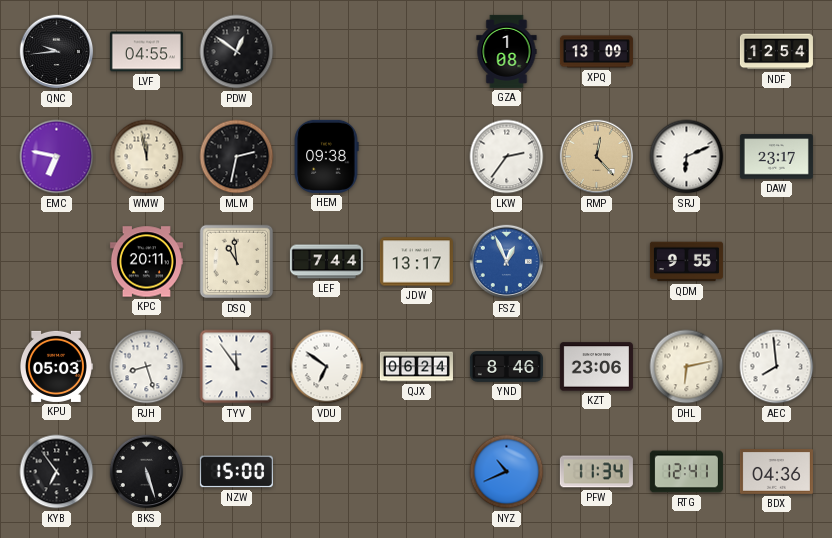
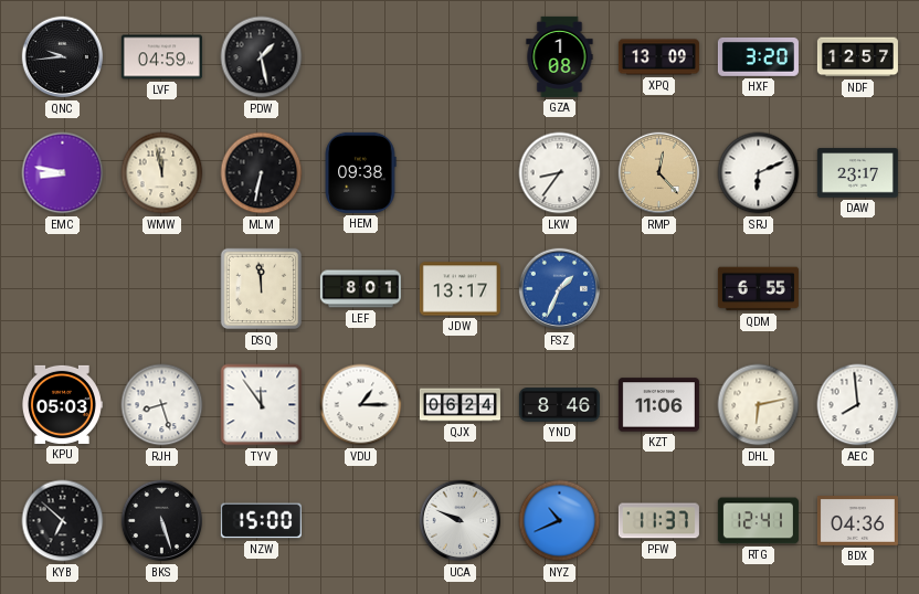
LVF: 04:55 -> 04:59
PDW: 12:51 -> 1:28
HXF: none -> 3:20
NDF: 12:54 -> 12:57
EMC: 6:47 -> 8:47
MLM: 2:32 -> 6:32
LKW: 2:36 -> 8:36
KPC: 20:11 -> none
DSQ: 10:59 -> 11:59
LEF: 7:44 -> 8:01
FSZ: 12:56 -> 1:34
QDM: 9:55 -> 6:55
VDU: 6:51 -> 1:15
KZT: 23:06 -> 11:06
KYB: 6:54 -> 6:52
UCA: none -> 9:49
PFW: 11:34 -> 11:37
